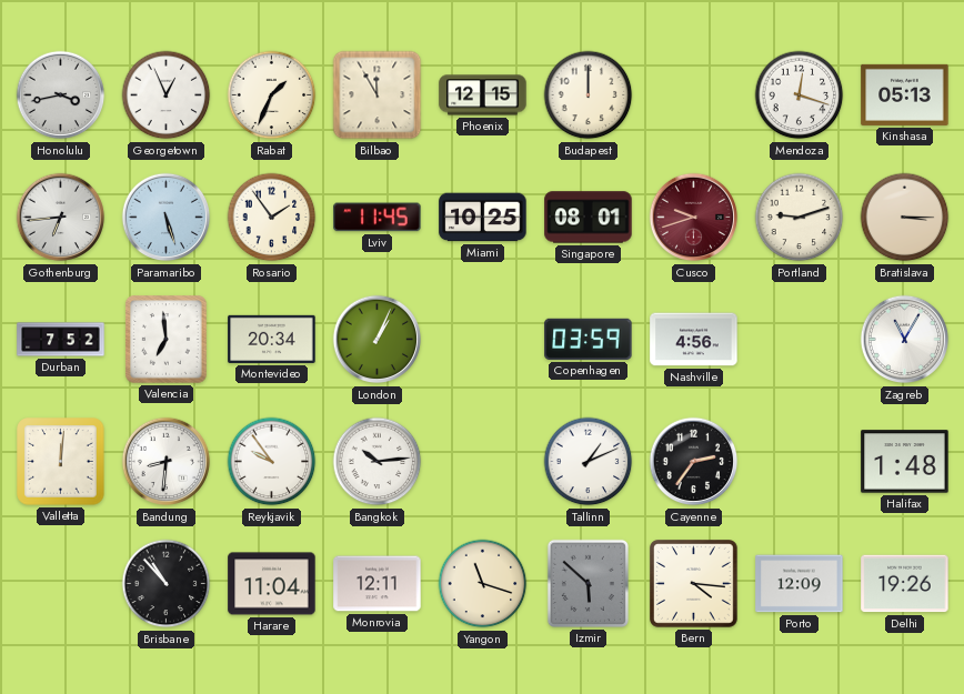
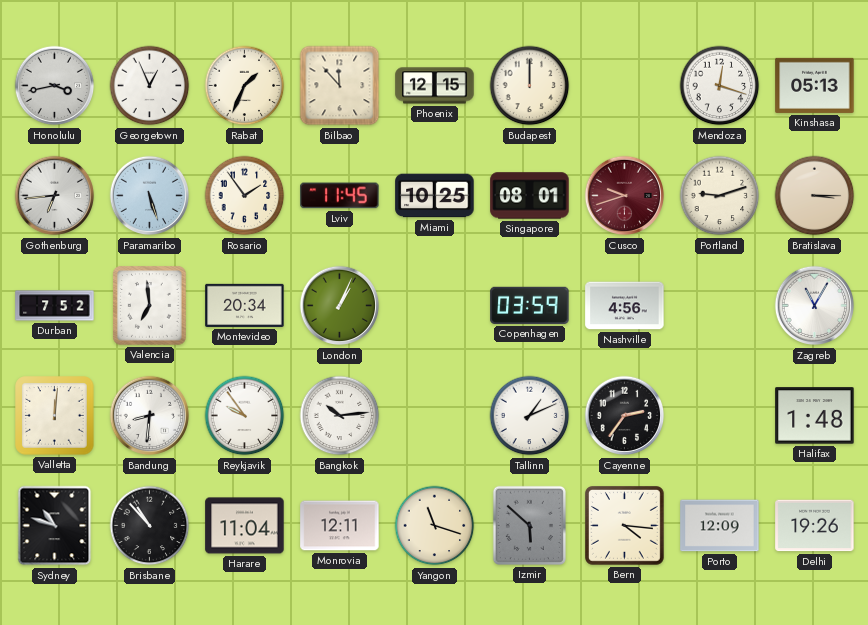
Bilbao: 11:55 -> 11:53
Sydney: none -> 10:48
